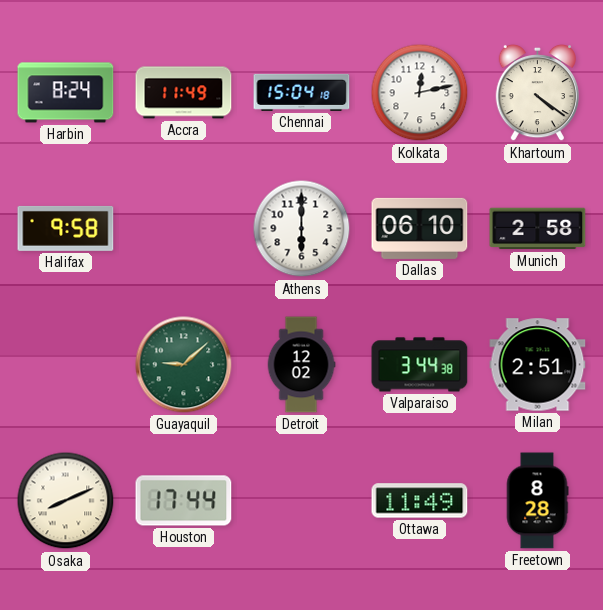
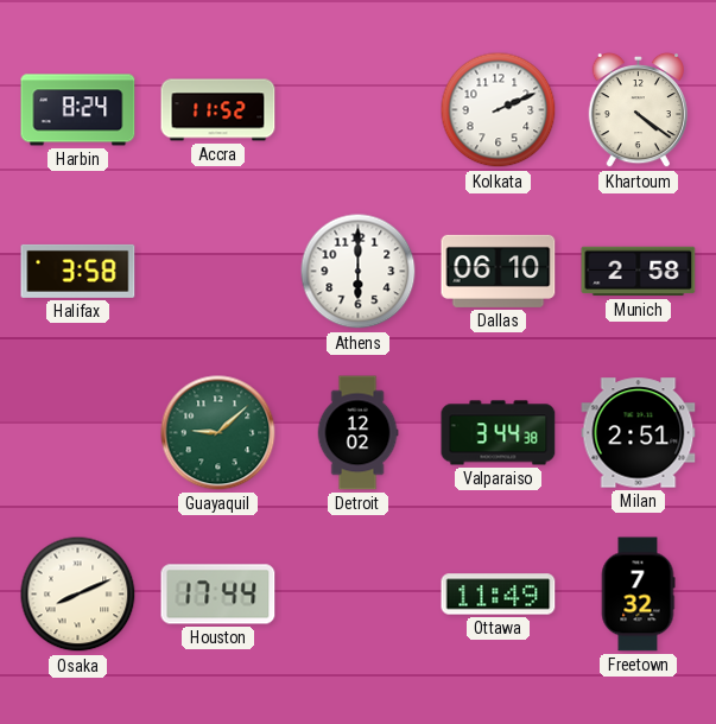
Accra: 11:49 -> 11:52
Chennai: 15:04 -> none
Kolkata: 12:13 -> 2:11
Halifax: 9:58 -> 3:58
Freetown: 8:28 -> 7:32
